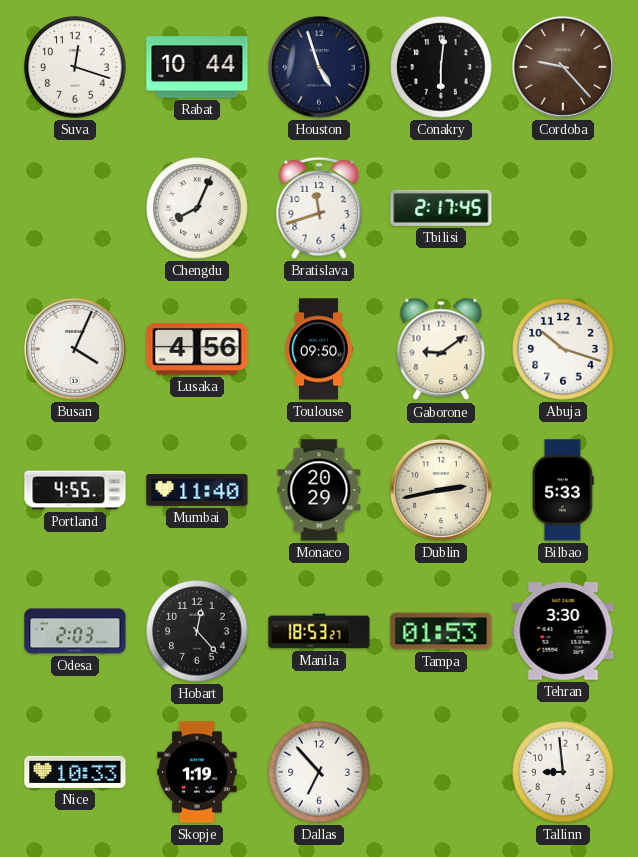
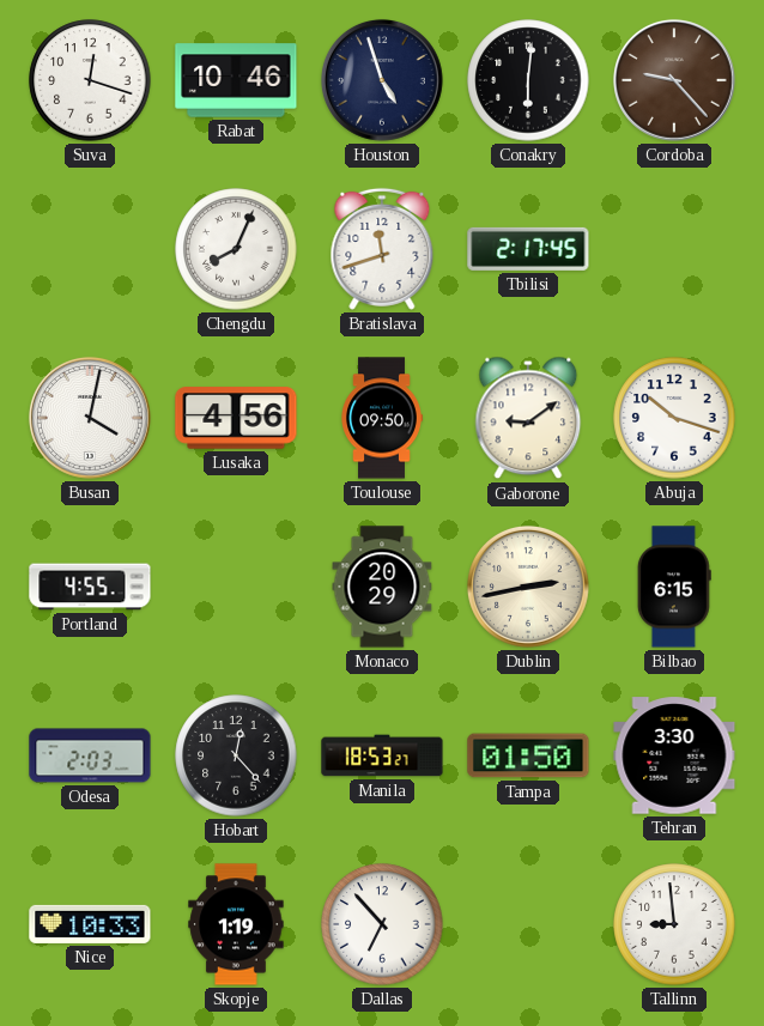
Rabat: 10:44 -> 10:46
Busan: 4:04 -> 4:02
Mumbai: 11:40 -> none
Bilbao: 5:33 -> 6:15
Tampa: 01:53 -> 01:50
